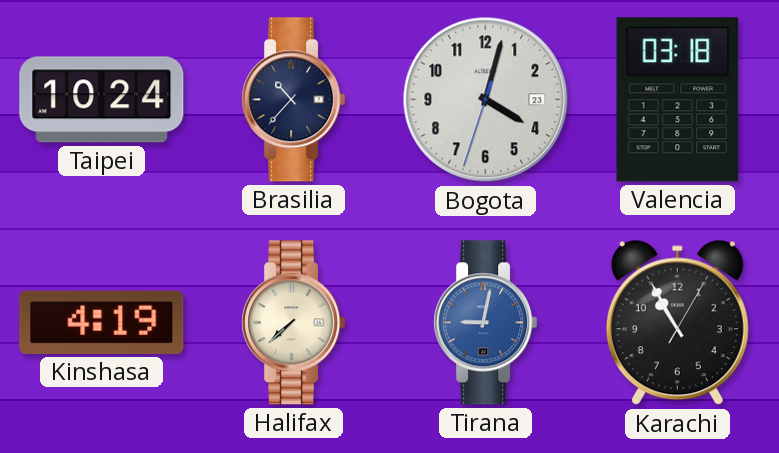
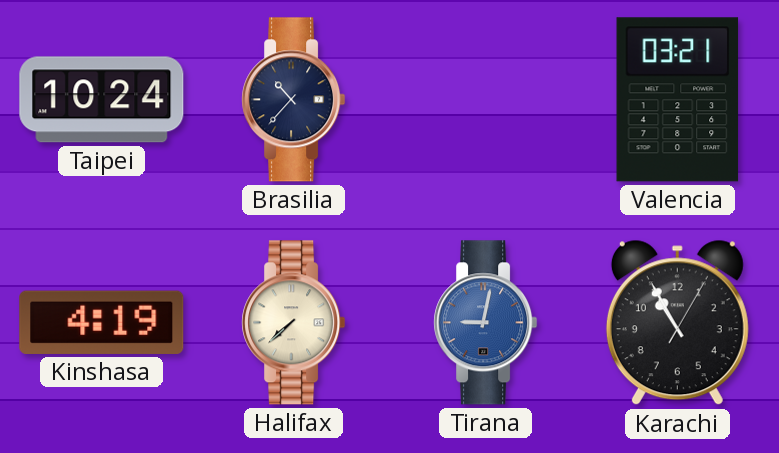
Bogota: 4:02 -> none
Valencia: 03:18 -> 03:21
